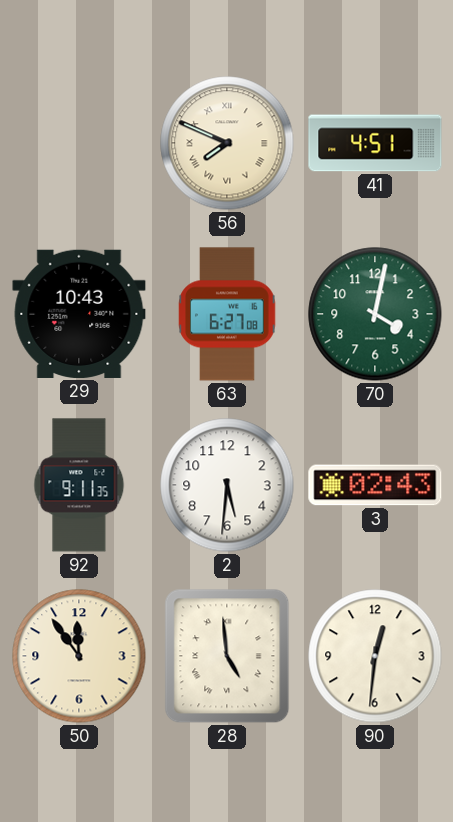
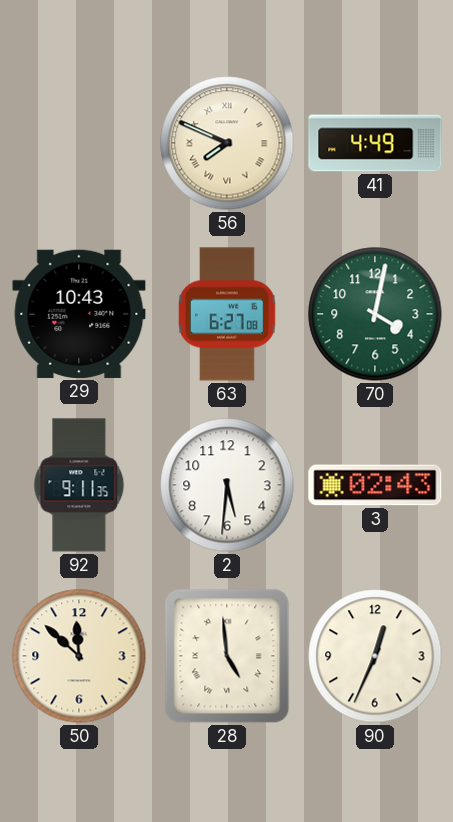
41: 4:51 -> 4:49
50: 11:54 -> 11:52
90: 12:31 -> 12:34
